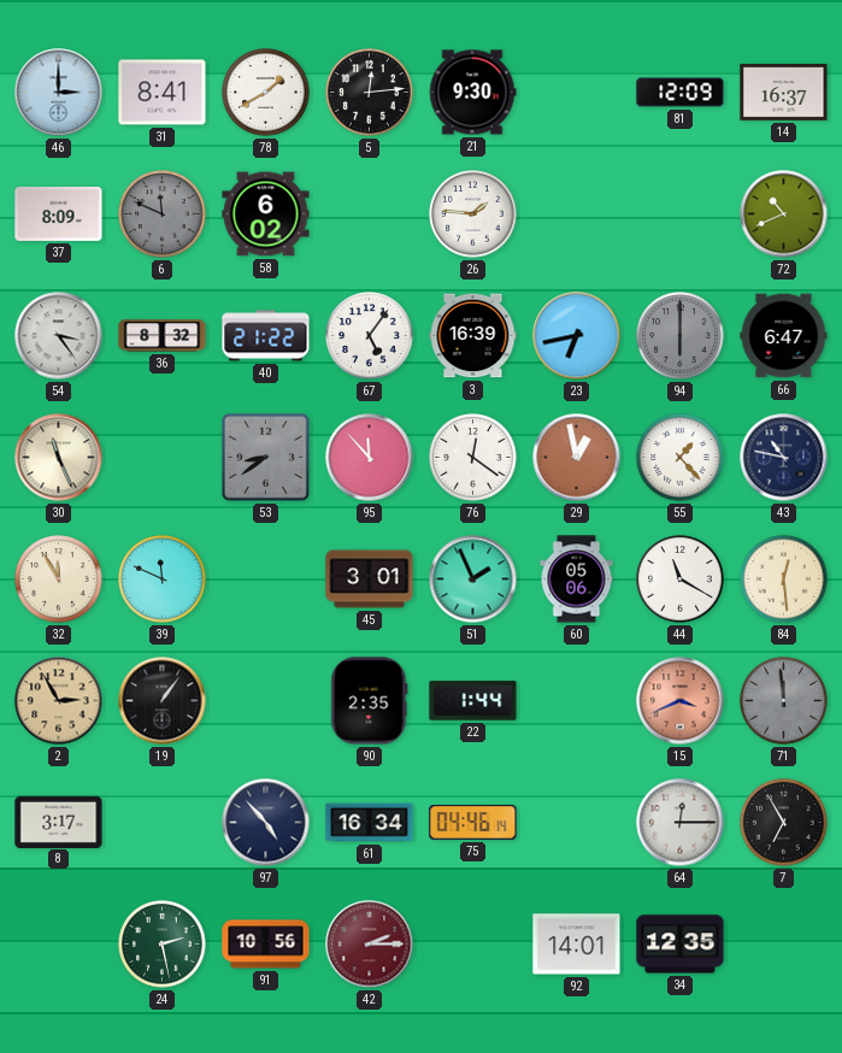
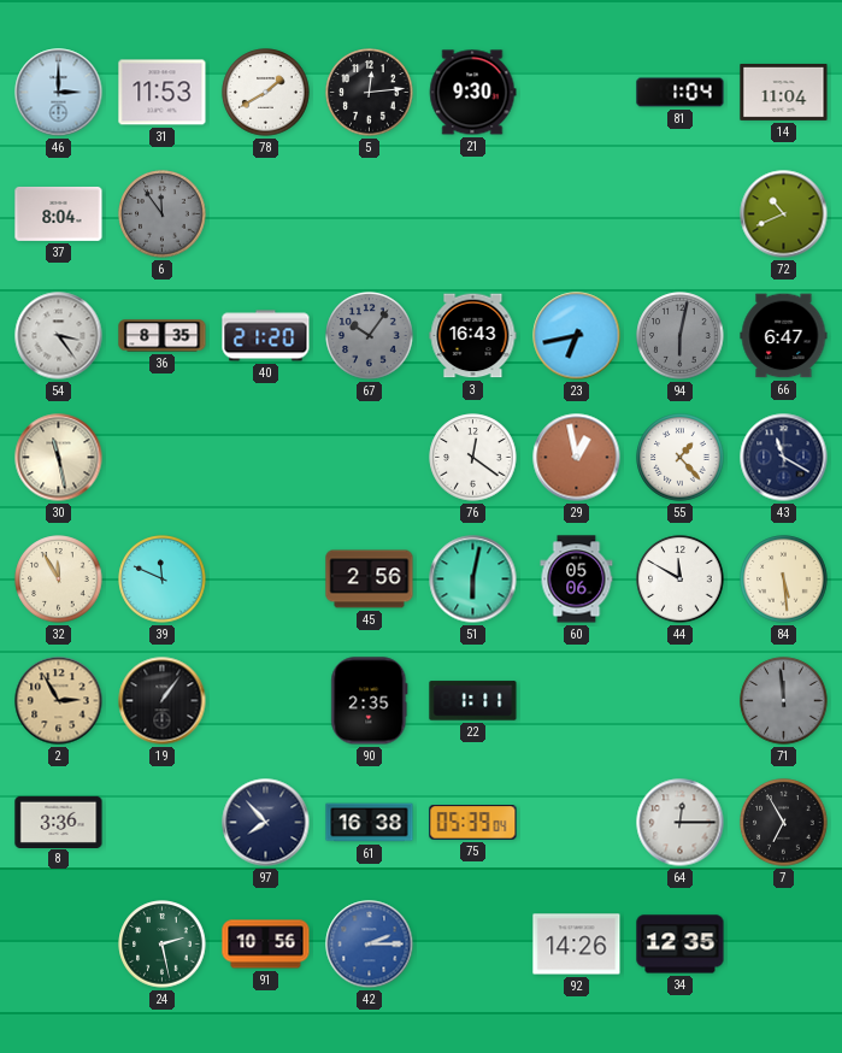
31: 8:41 -> 11:53
81: 12:09 -> 1:04
14: 16:37 -> 11:04
37: 8:09 -> 8:04
6: 11:49 -> 11:54
58: 6:02 -> none
26: 1:46 -> none
36: 8:32 -> 8:35
40: 21:22 -> 21:20
67: 5:06 -> 10:06
67 dial: white -> grey
3: 16:39 -> 16:43
94: 6:00 -> 6:02
30: 11:26 -> 11:28
53: 8:39 -> none
95: 11:53 -> none
43: 10:47 -> 11:20
45: 3:01 -> 2:56
51: 1:56 -> 6:02
44: 11:20 -> 11:50
84: 12:29 -> 5:29
22: 1:44 -> 1:11
15: 3:41 -> none
8: 3:17 -> 3:36
97: 4:53 -> 7:53
61: 16:34 -> 16:38
75: 04:46 -> 05:39
42 dial: burgundy -> blue
92: 14:01 -> 14:26
